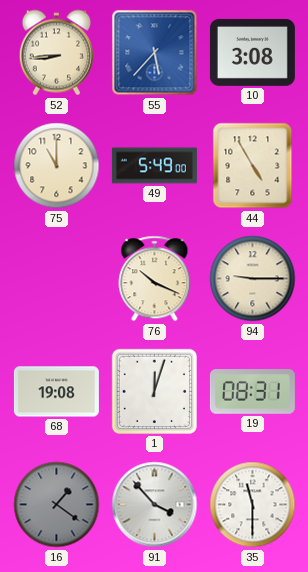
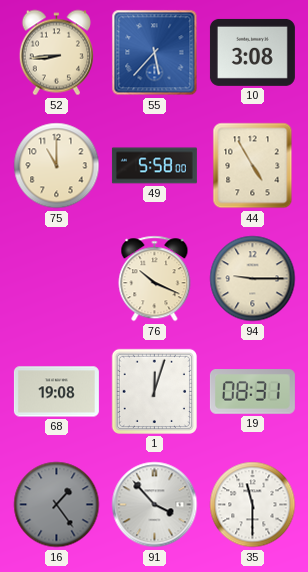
49: 5:49 -> 5:58
16: 1:21 -> 1:24
